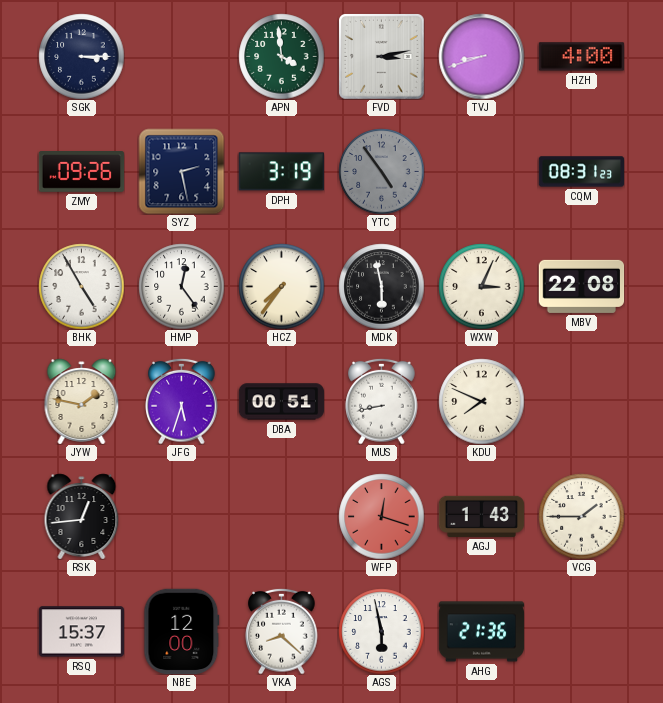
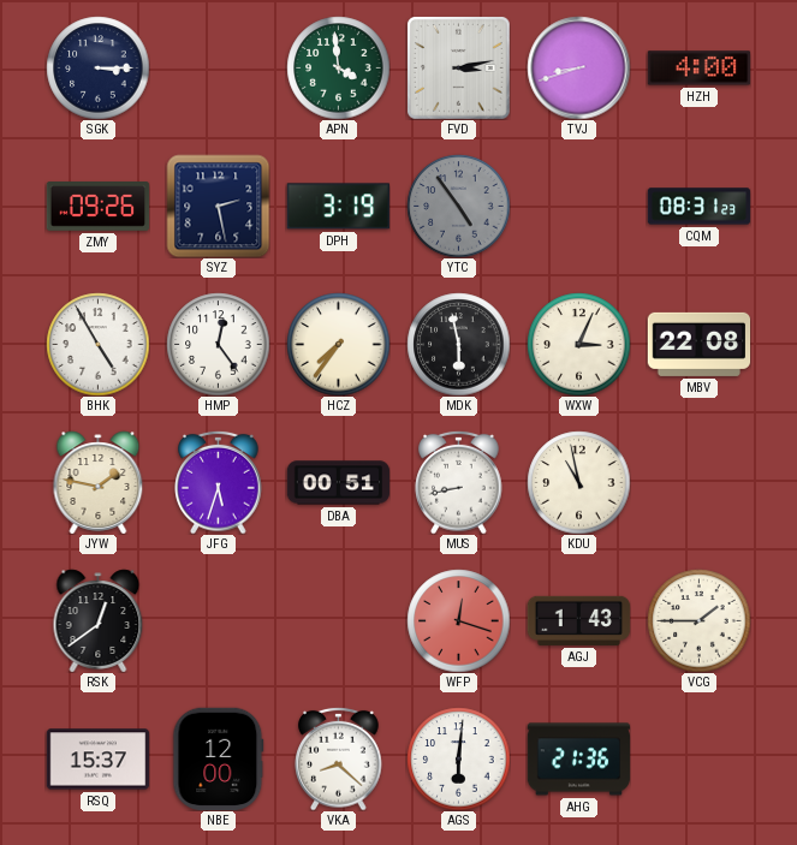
KDU: 7:49 -> 10:58
RSK: 12:44 -> 12:39
AGS: 5:58 -> 6:01
